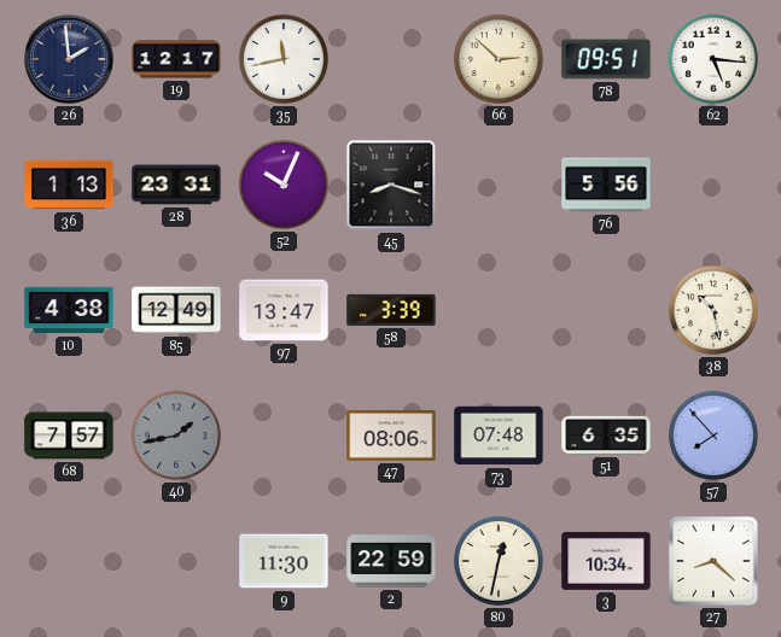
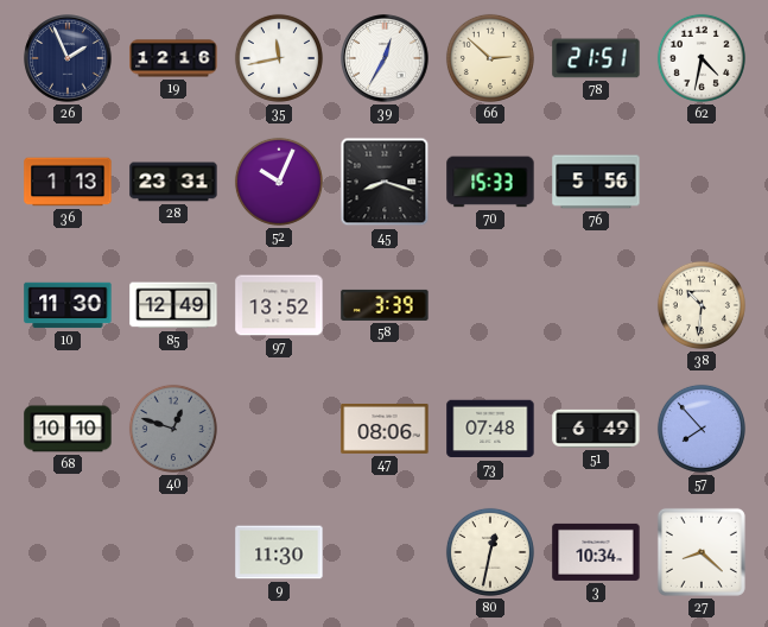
26: 1:59 -> 1:56
19: 12:17 -> 12:16
39: none -> 12:35
78: 09:51 -> 21:51
62: 5:16 -> 4:32
70: none -> 15:33
10: 4:38 -> 11:30
97: 13:47 -> 13:52
38: 10:28 -> 10:31
68: 7:57 -> 10:10
40: 1:43 -> 12:48
51: 6:35 -> 6:49
2: 22:59 -> none
